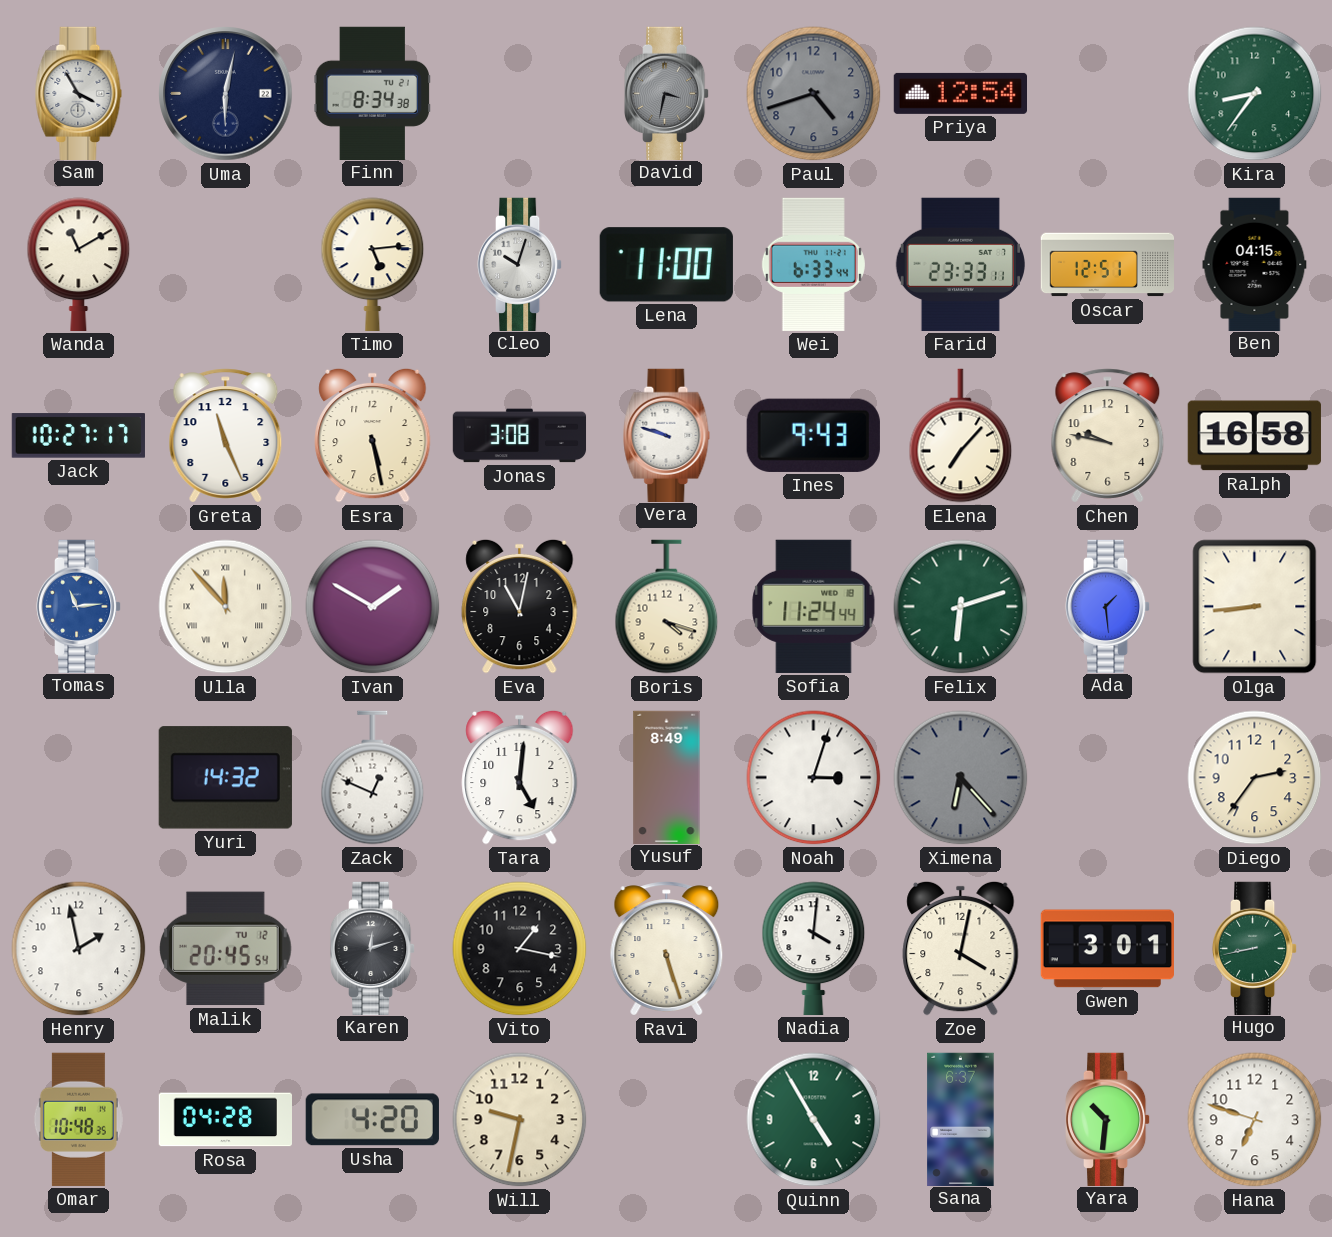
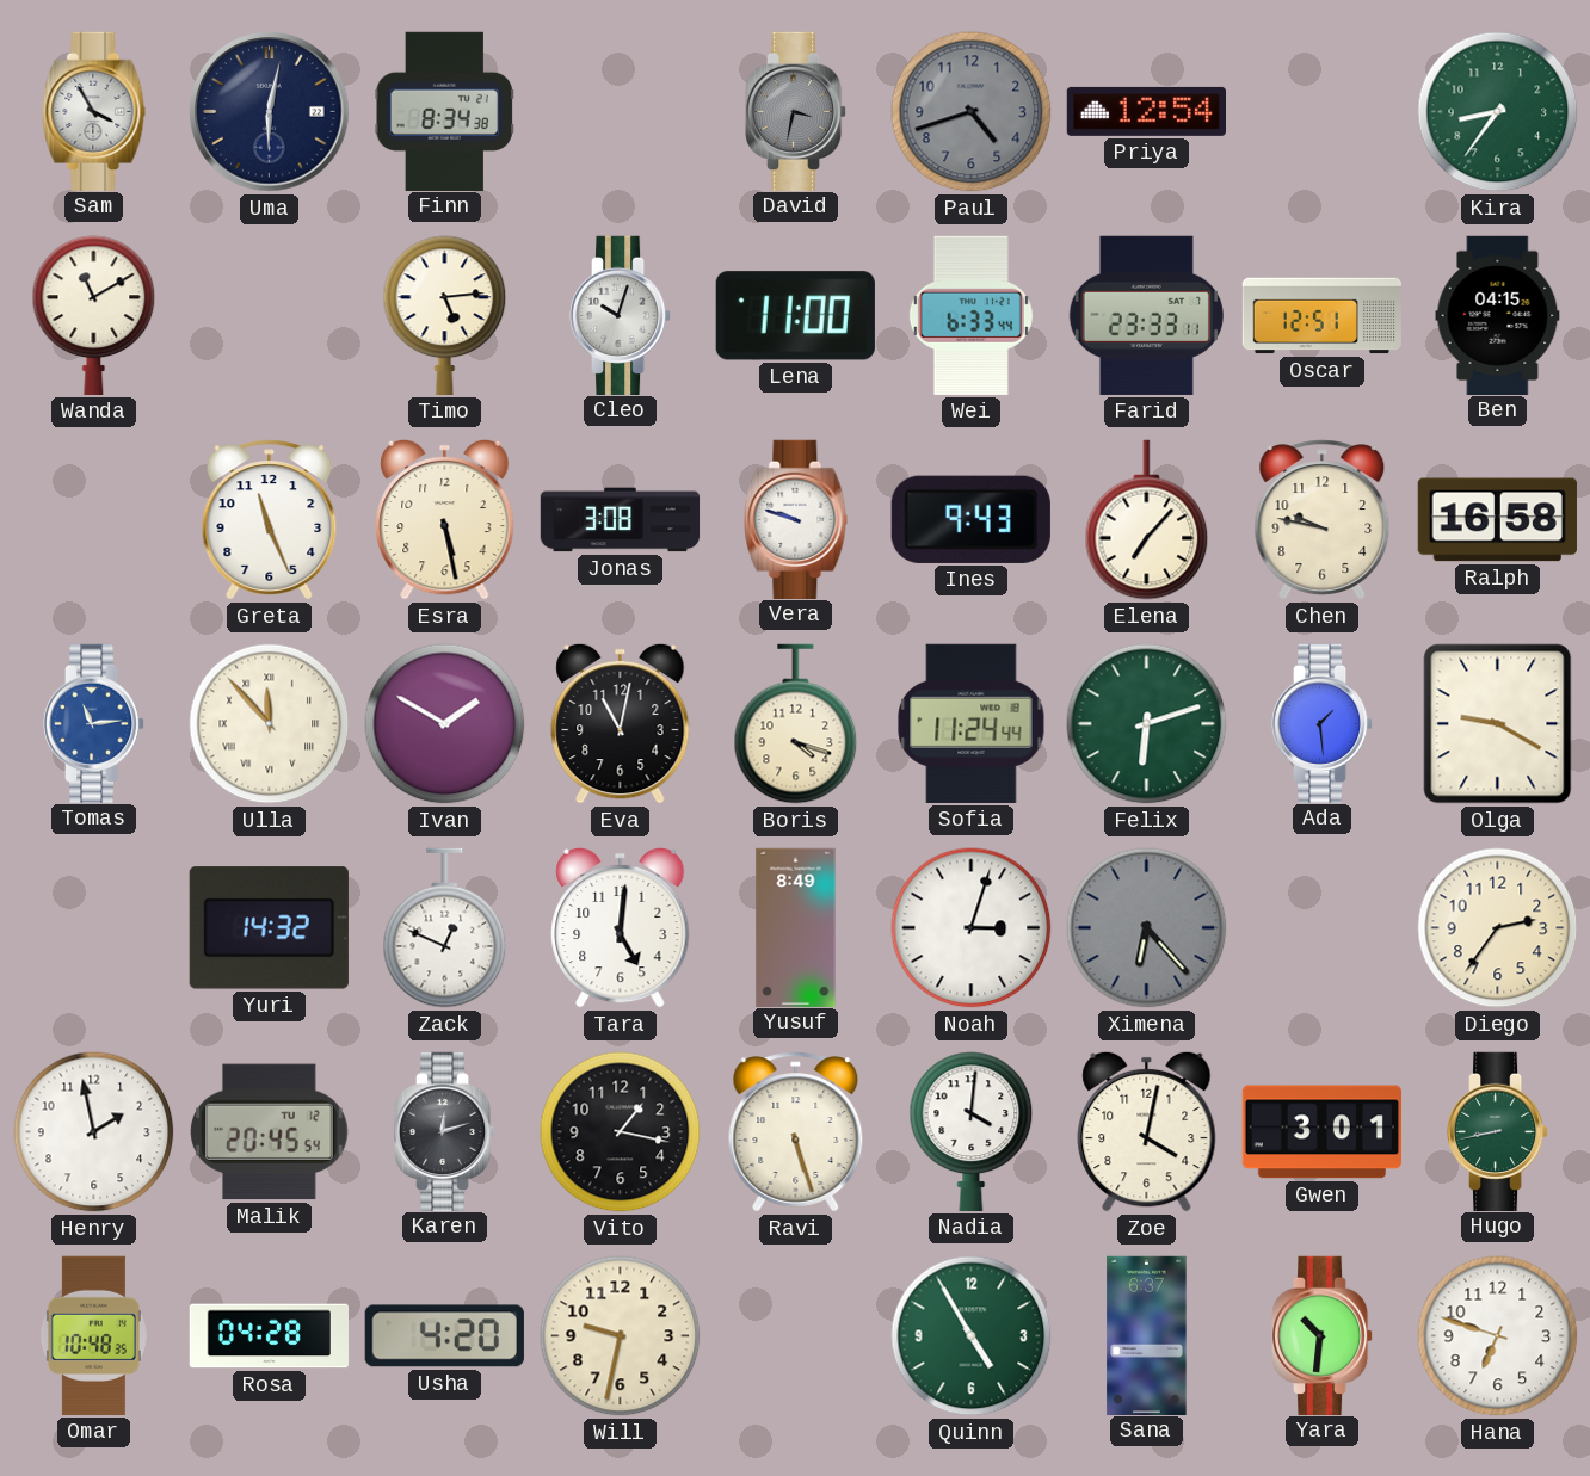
Jack: 10:27 -> none
Olga: 8:44 -> 9:20
